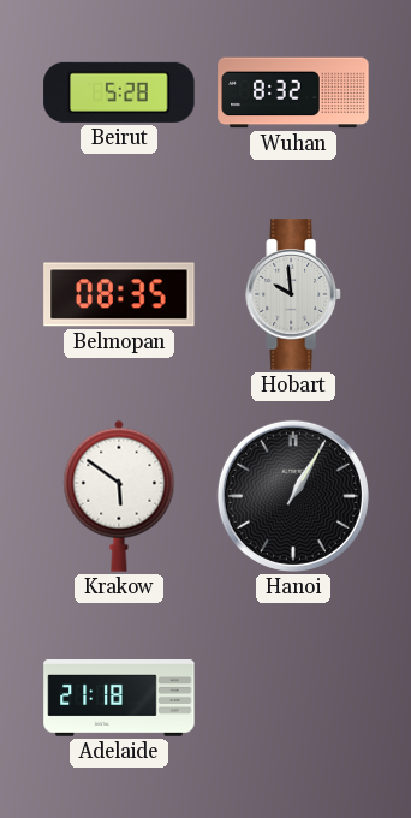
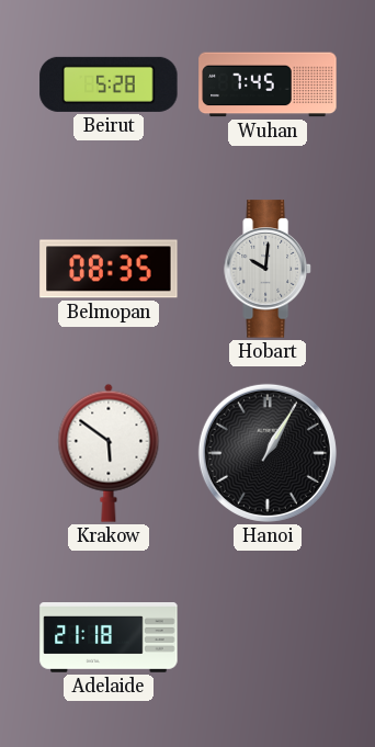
Wuhan: 8:32 -> 7:45
Hobart: 9:59 -> 10:01
